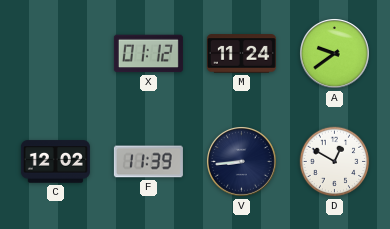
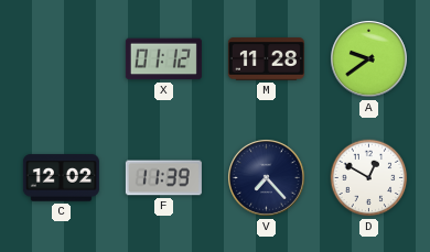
M: 11:24 -> 11:28
V: 8:44 -> 7:23
